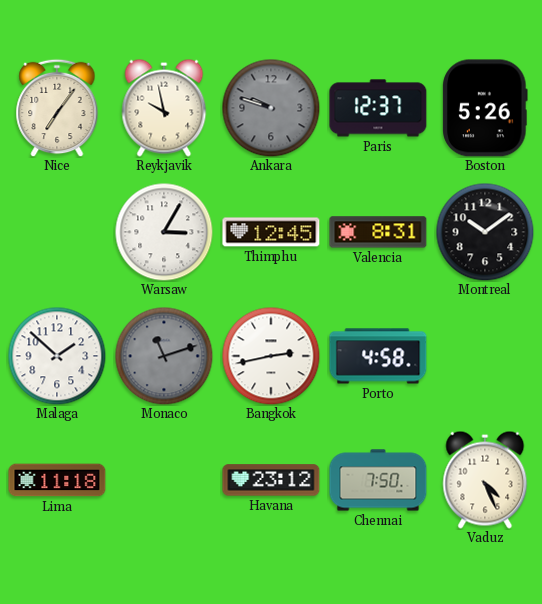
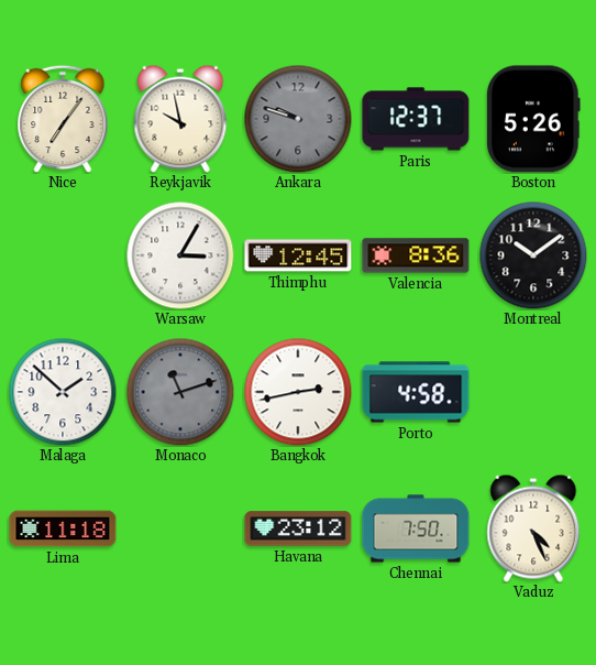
Valencia: 8:31 -> 8:36
